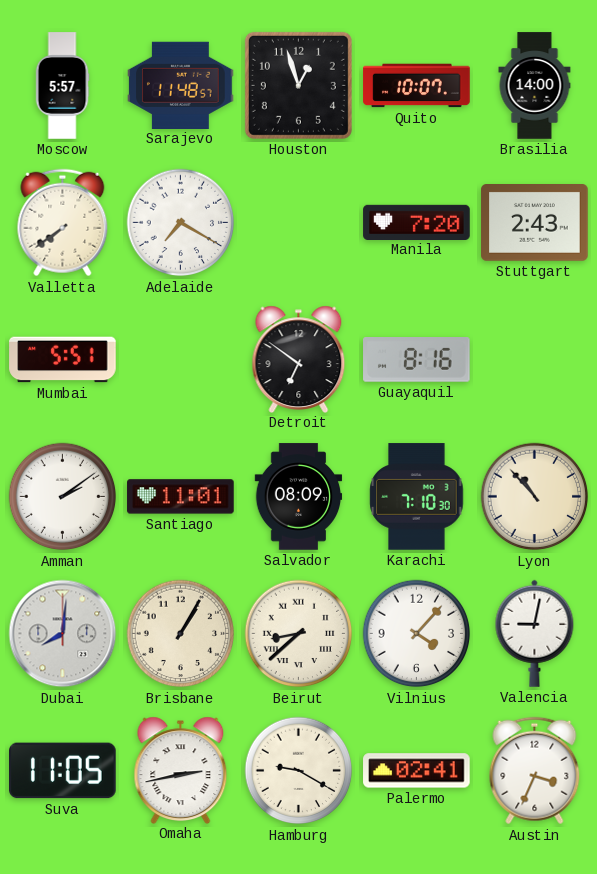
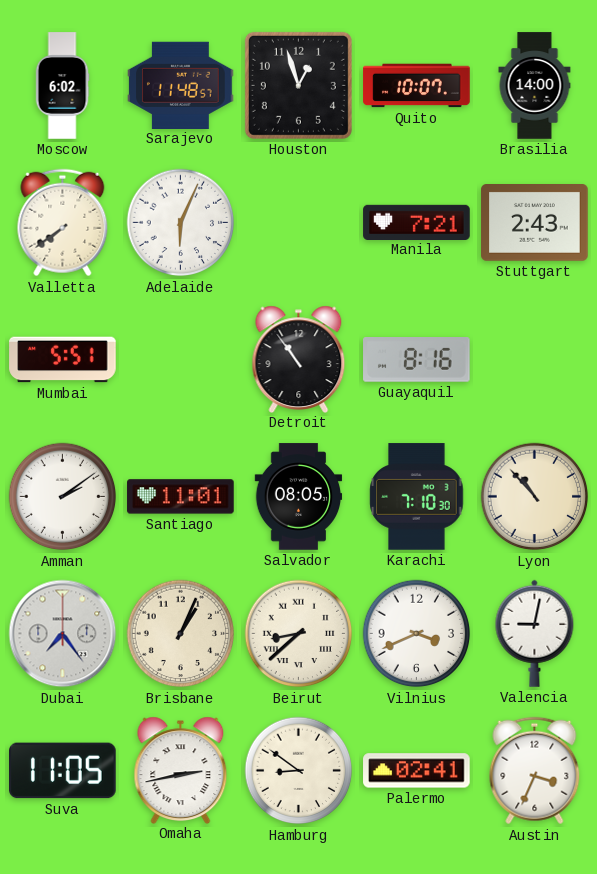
Moscow: 5:57 -> 6:02
Adelaide: 7:20 -> 6:04
Manila: 7:20 -> 7:21
Detroit: 6:51 -> 10:54
Salvador: 08:09 -> 08:05
Dubai: 8:01 -> 7:24
Brisbane: 1:05 -> 1:04
Vilnius: 4:07 -> 3:41
Hamburg: 9:20 -> 8:51
